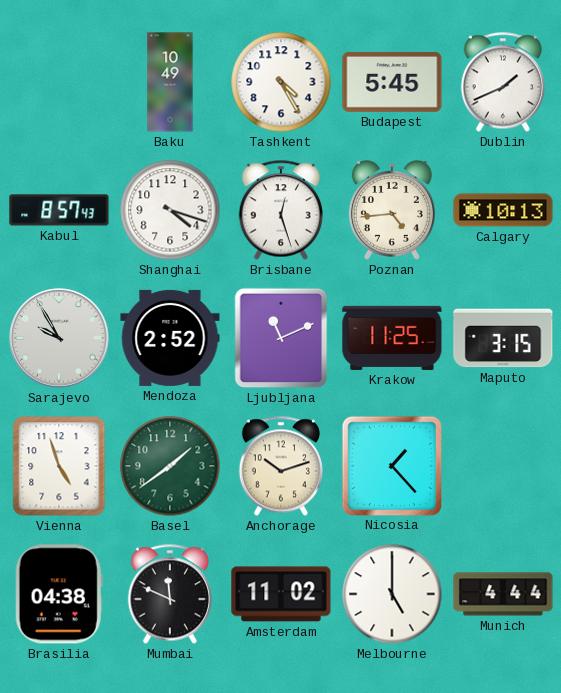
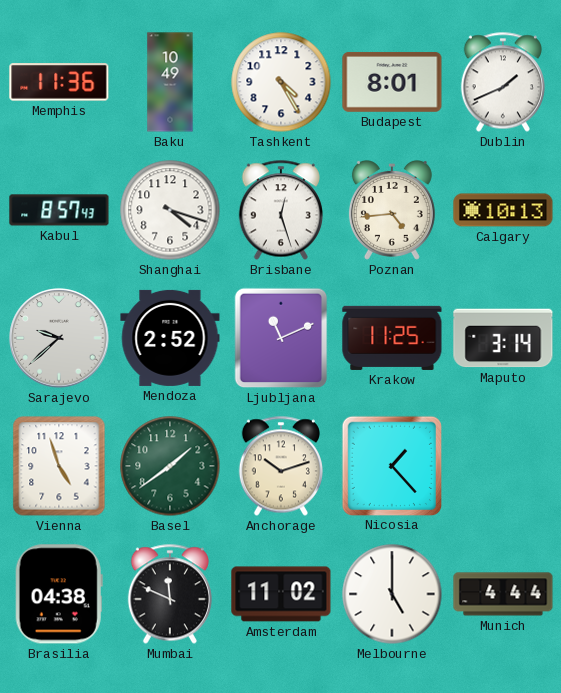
Memphis: none -> 11:36
Budapest: 5:45 -> 8:01
Sarajevo: 9:55 -> 9:38
Maputo: 3:15 -> 3:14
